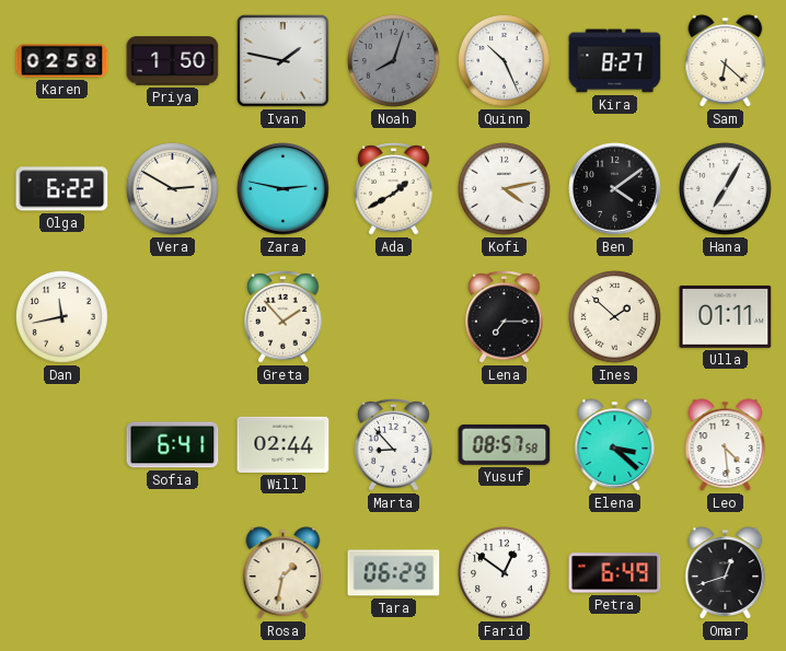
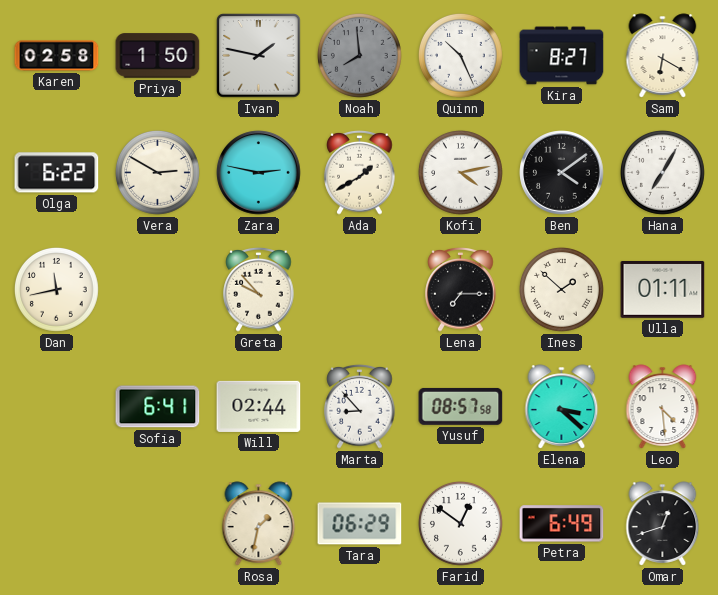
Noah: 8:03 -> 7:59
Sam: 6:22 -> 6:20
Greta: 1:53 -> 9:53
